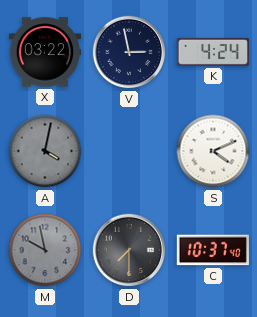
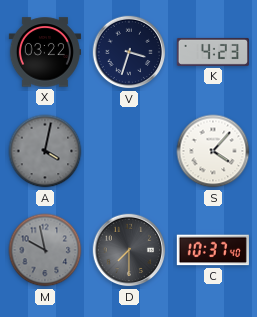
V: 2:58 -> 3:33
K: 4:24 -> 4:23
S: 4:11 -> 4:07
